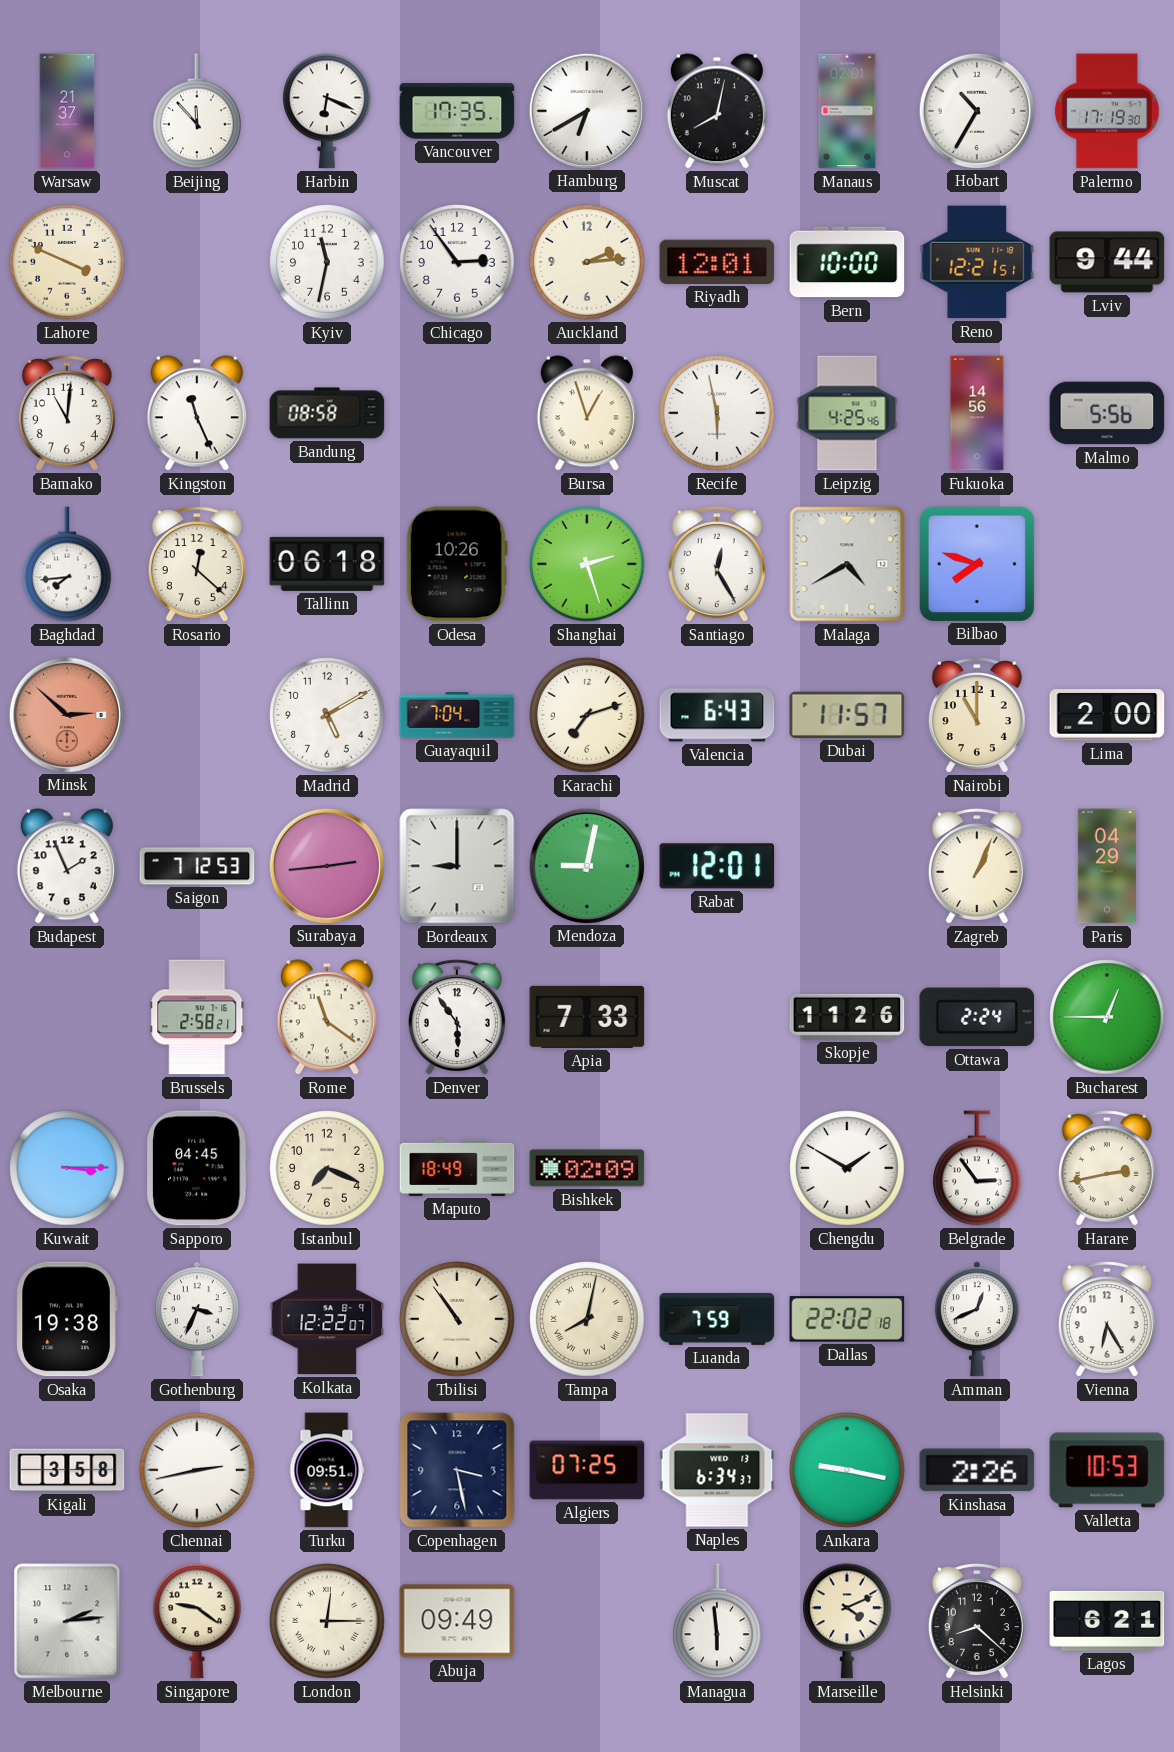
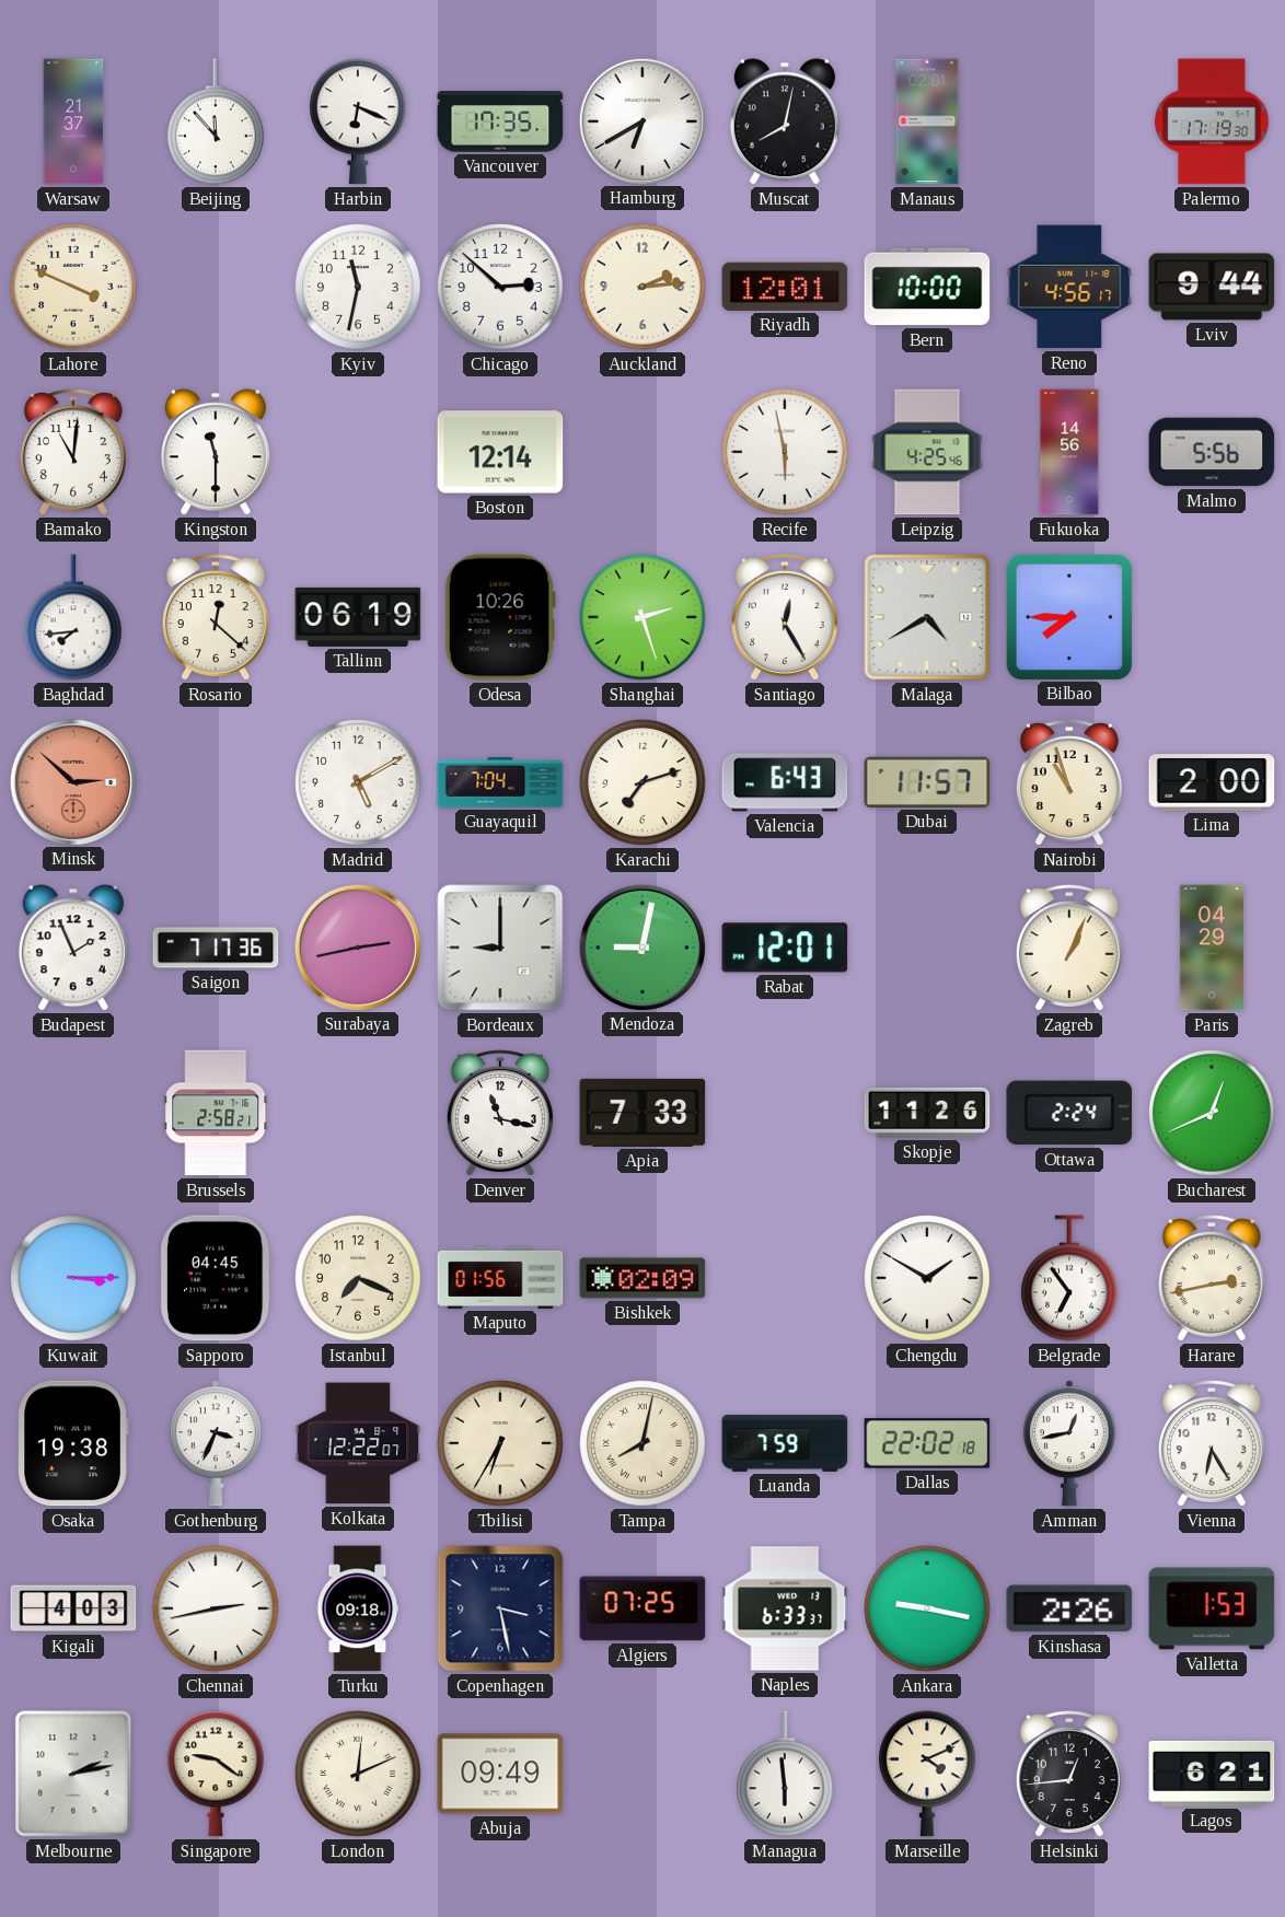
Hobart: 10:35 -> none
Chicago: 2:54 -> 2:52
Reno: 12:21 -> 4:56
Kingston: 11:26 -> 11:30
Bandung: 08:58 -> none
Boston: none -> 12:14
Bursa: 12:57 -> none
Tallinn: 06:18 -> 06:19
Bilbao: 7:48 -> 7:45
Nairobi: 11:00 -> 10:57
Saigon: 7:12 -> 7:17
Surabaya: 2:44 -> 2:43
Rome: 11:21 -> none
Denver: 5:54 -> 11:17
Bucharest: 12:45 -> 12:41
Maputo: 18:49 -> 01:56
Belgrade: 2:54 -> 6:54
Tbilisi: 10:54 -> 6:35
Amman: 12:41 -> 12:43
Kigali: 3:58 -> 4:03
Turku: 09:51 -> 09:18
Naples: 6:34 -> 6:33
Valletta: 10:53 -> 1:53
Melbourne: 2:14 -> 2:13
London: 12:15 -> 12:11
Helsinki: 8:22 -> 12:44
